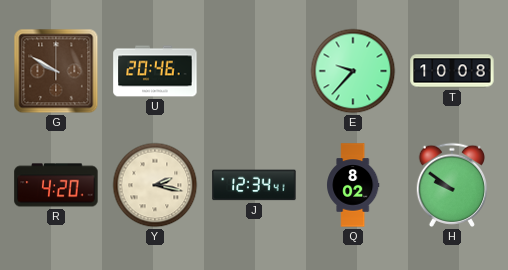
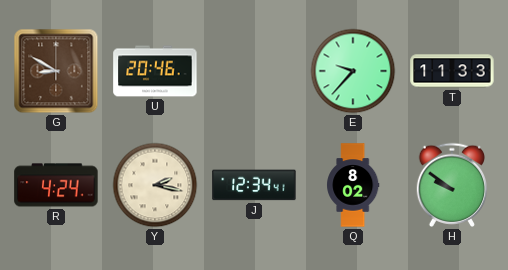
G: 9:50 -> 8:50
T: 10:08 -> 11:33
R: 4:20 -> 4:24
